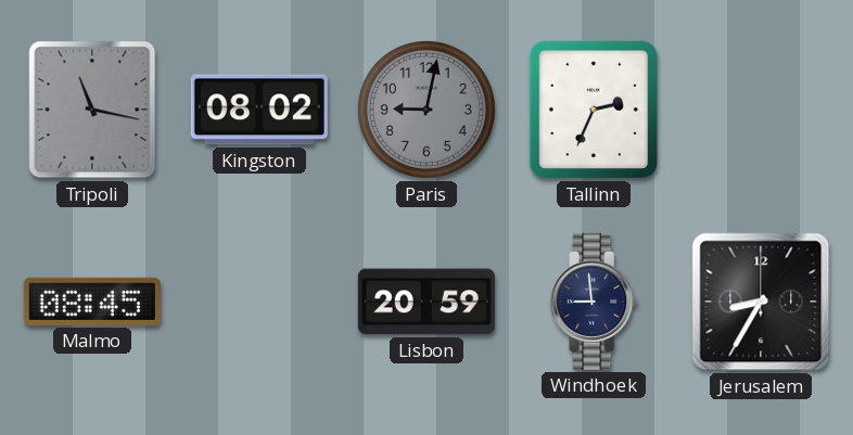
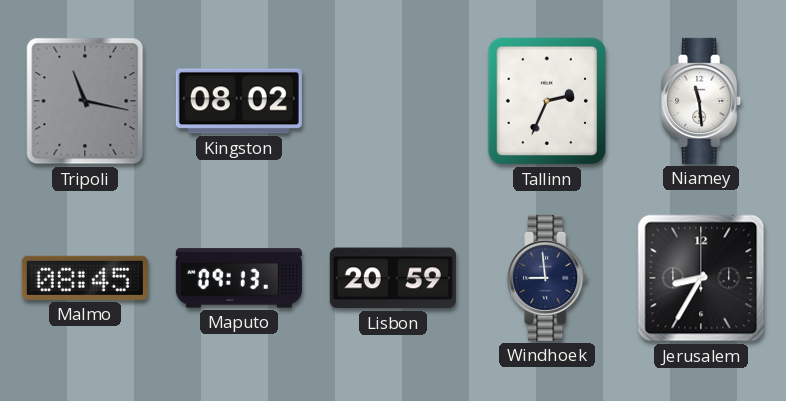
Paris: 9:02 -> none
Niamey: none -> 11:29
Maputo: none -> 09:13
